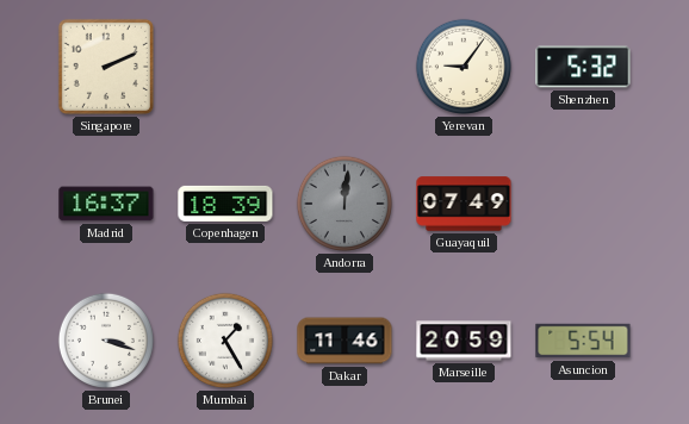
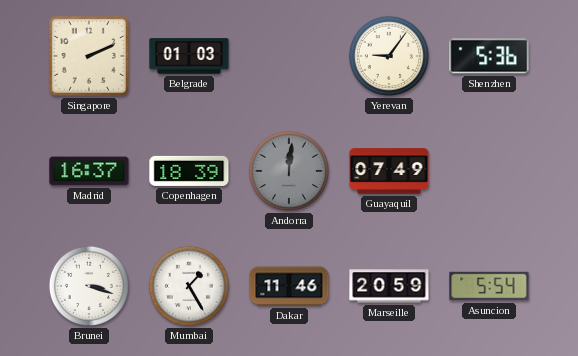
Belgrade: none -> 01:03
Shenzhen: 5:32 -> 5:36
